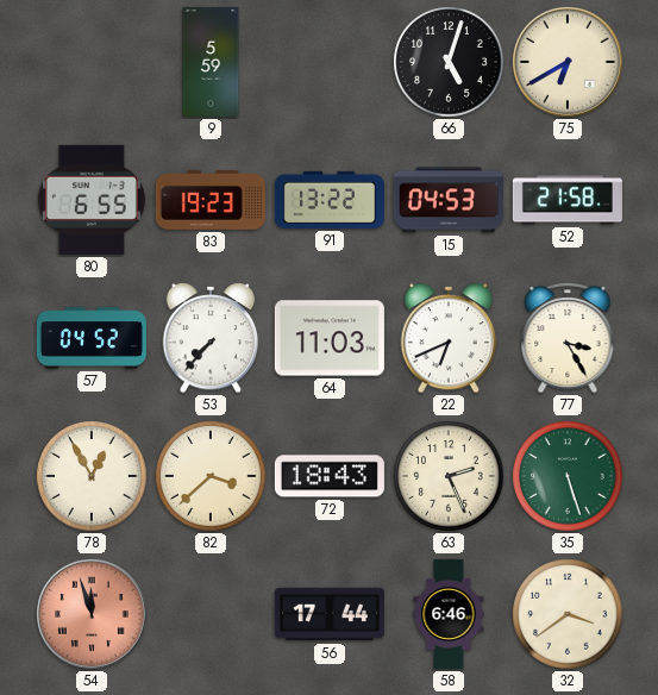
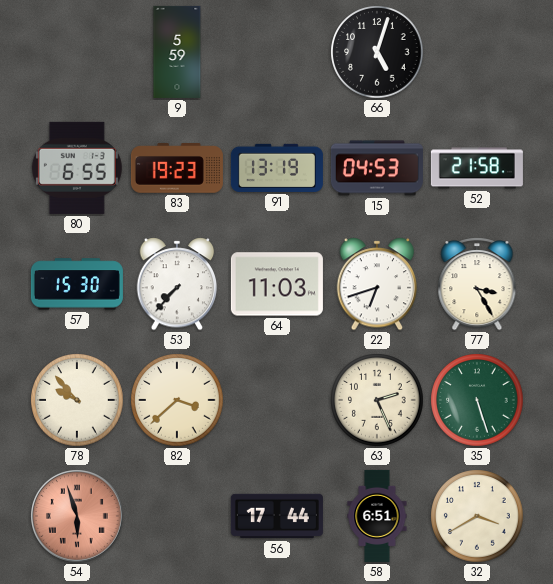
75: 6:40 -> none
91: 13:22 -> 13:19
57: 04:52 -> 15:30
22: 6:41 -> 6:42
78: 12:55 -> 9:53
72: 18:43 -> none
54: 11:57 -> 5:57
58: 6:46 -> 6:51
32: 3:39 -> 3:40
